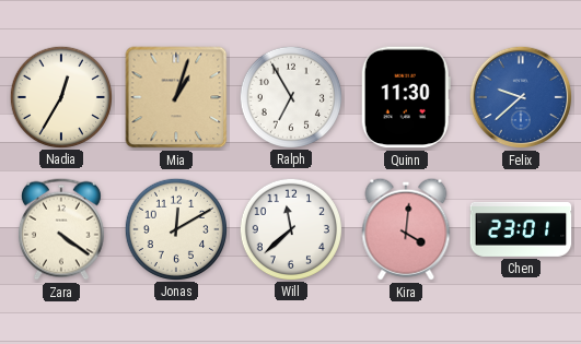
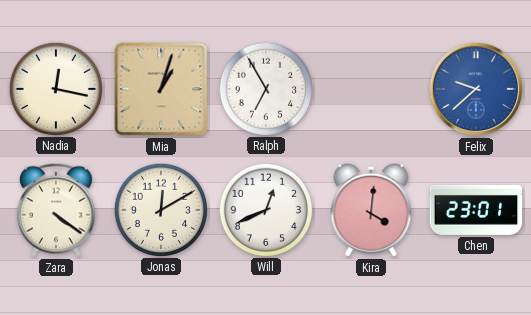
Nadia: 12:35 -> 12:17
Quinn: 11:30 -> none
Will: 11:38 -> 12:41
